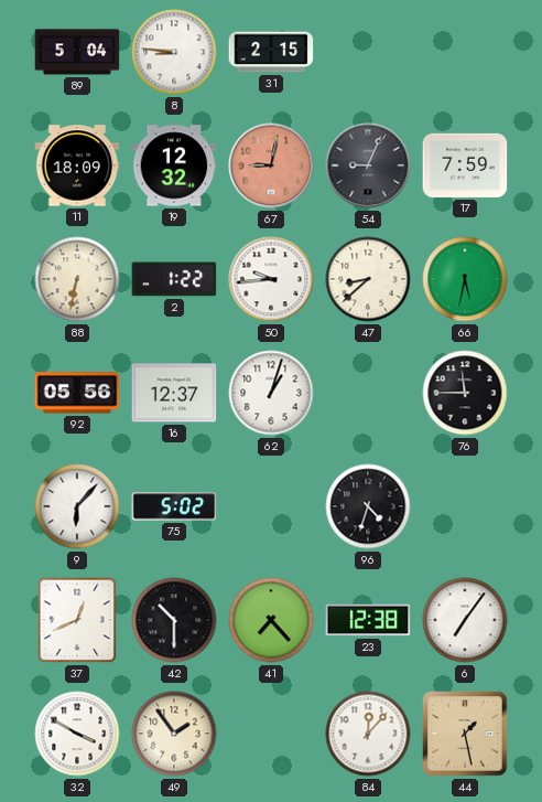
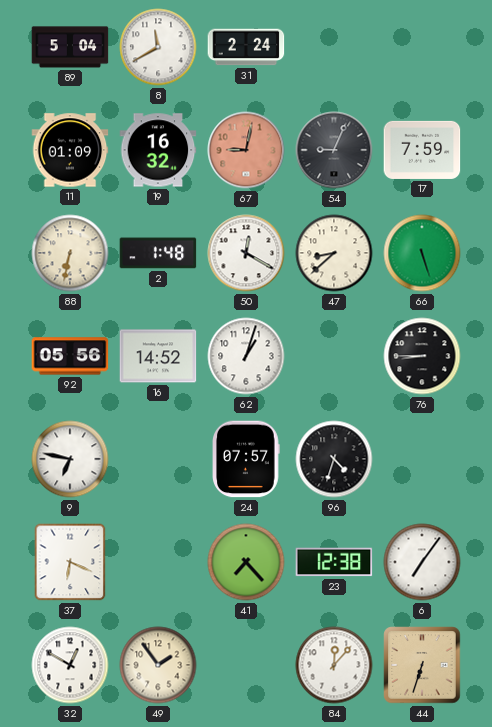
8: 8:46 -> 11:40
31: 2:15 -> 2:24
11: 18:09 -> 01:09
19: 12:32 -> 16:32
2: 1:22 -> 1:48
50: 9:44 -> 12:20
66: 5:32 -> 5:27
16: 12:37 -> 14:52
76: 11:45 -> 8:45
9: 6:07 -> 6:47
75: 5:02 -> none
24: none -> 07:57
37: 12:41 -> 6:19
42: 10:30 -> none
32: 3:50 -> 12:50
44: 1:28 -> 6:33
